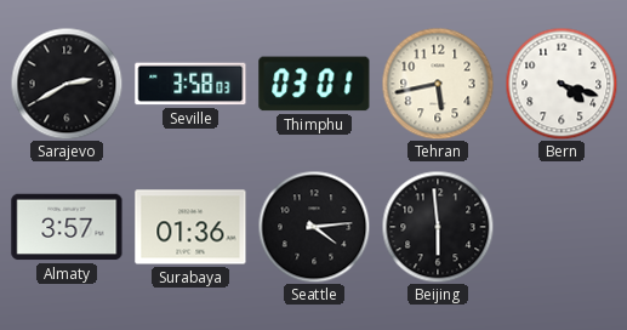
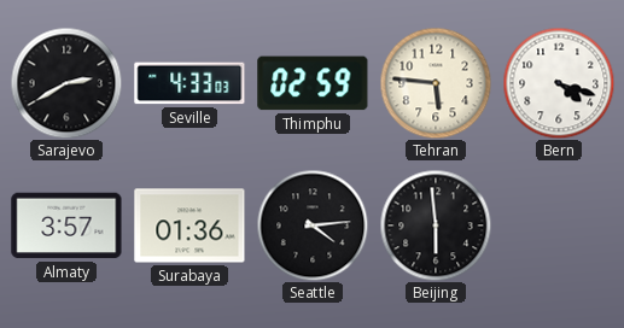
Seville: 3:58 -> 4:33
Thimphu: 03:01 -> 02:59
Tehran: 5:43 -> 5:46
